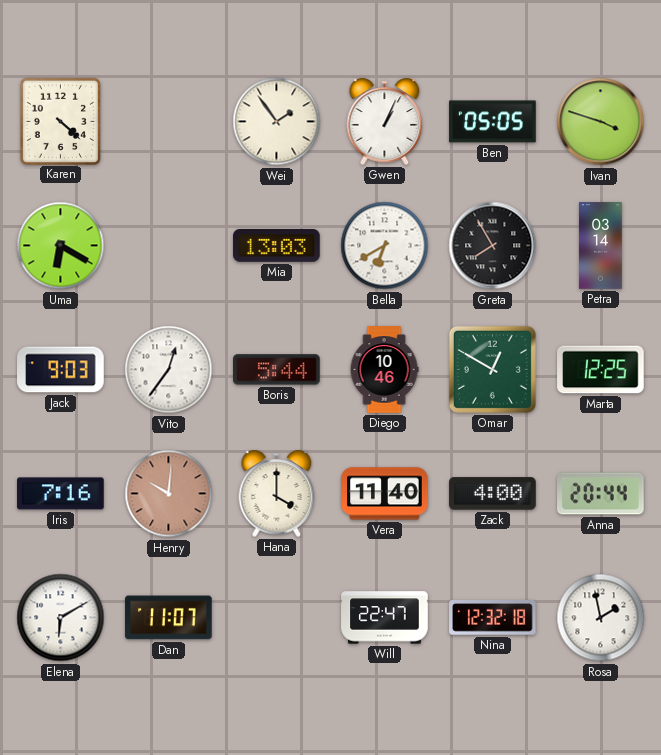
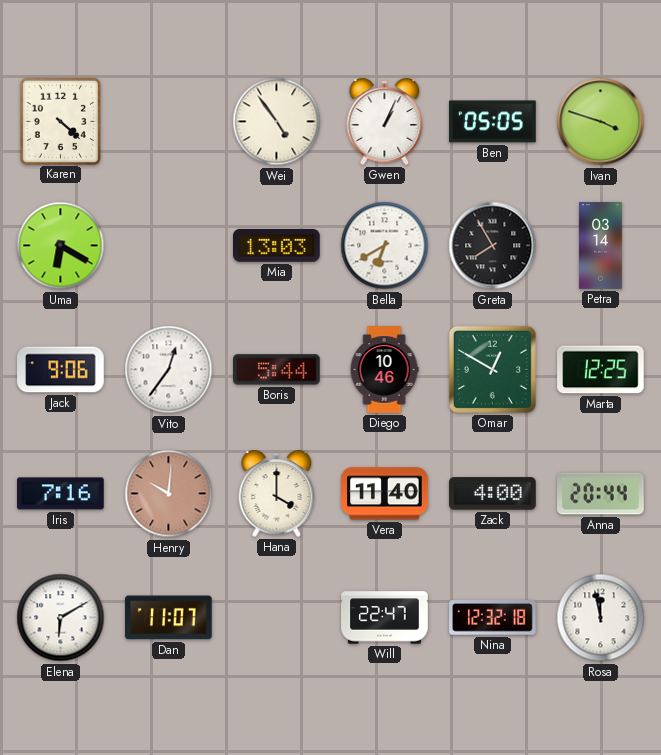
Wei: 1:54 -> 4:54
Jack: 9:03 -> 9:06
Rosa: 1:58 -> 11:58
